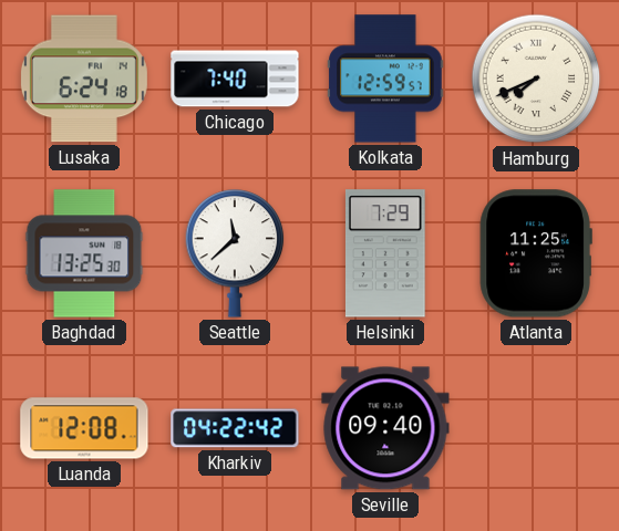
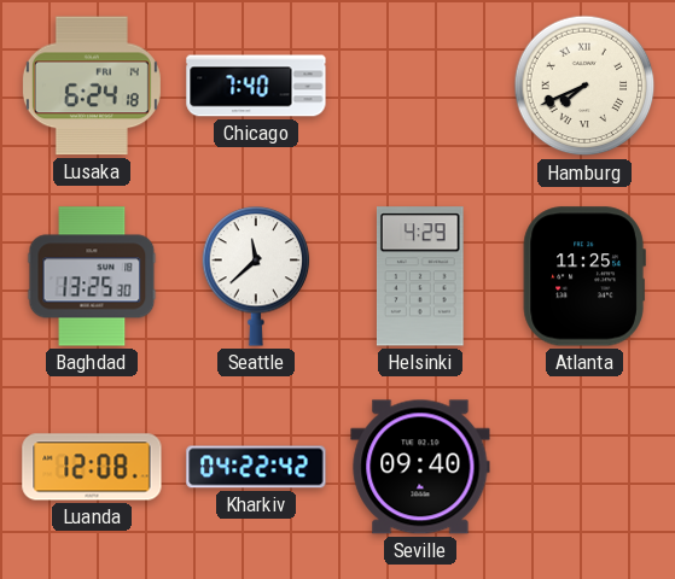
Kolkata: 12:59 -> none
Helsinki: 7:29 -> 4:29
